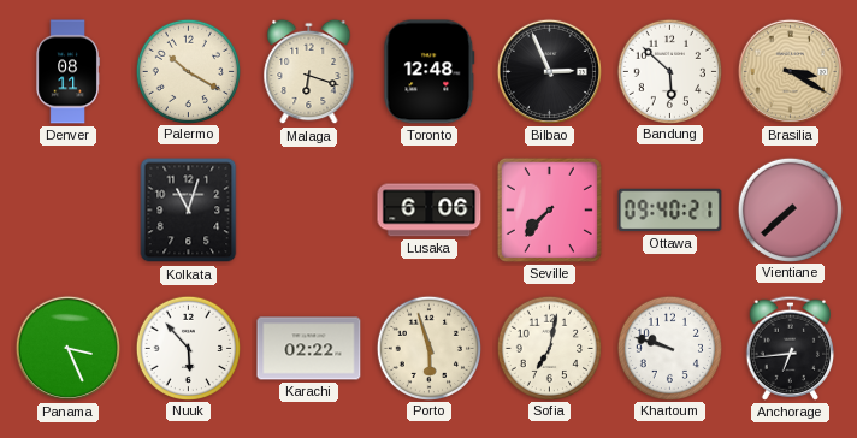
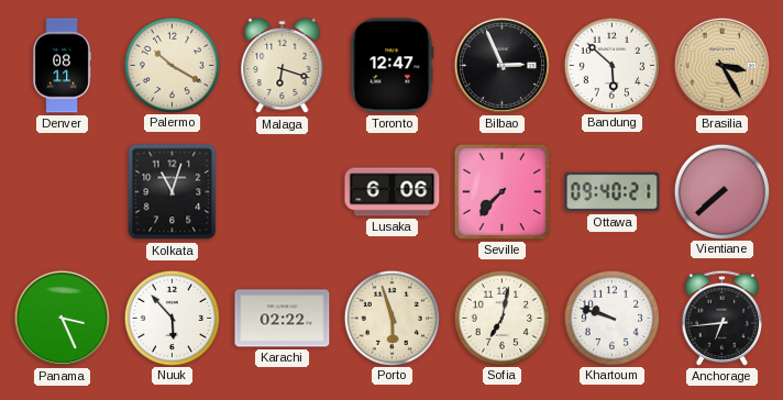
Toronto: 12:48 -> 12:47
Brasilia: 3:20 -> 3:25
